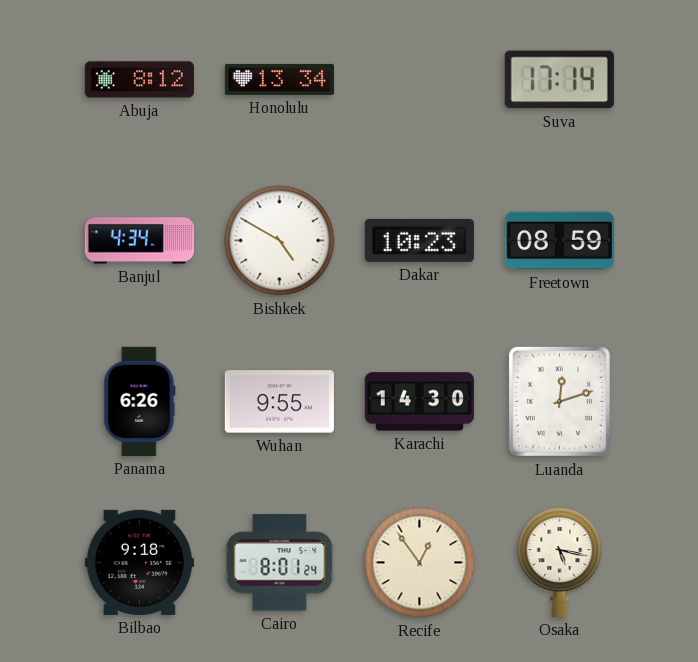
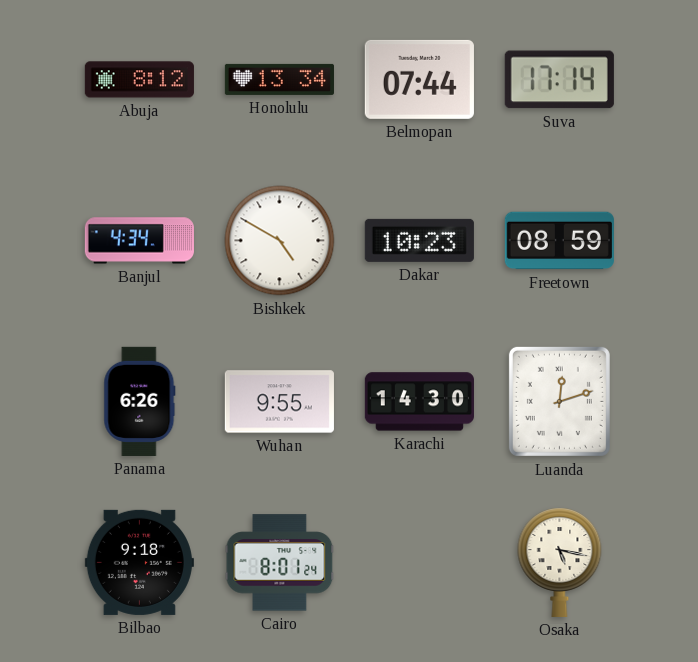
Belmopan: none -> 07:44
Recife: 12:54 -> none
